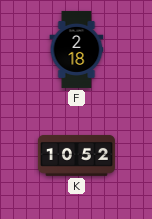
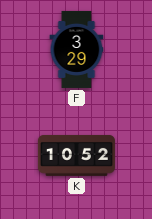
F: 2:18 -> 3:29
